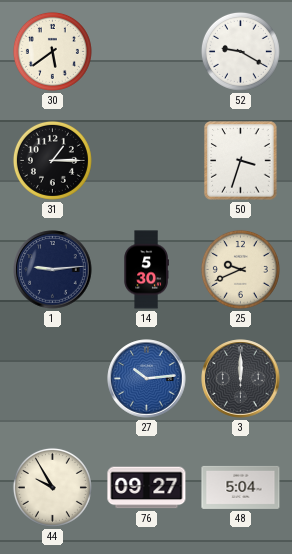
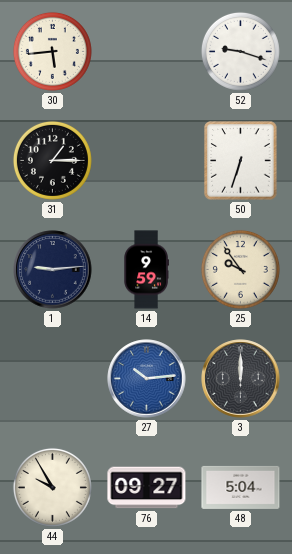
30: 5:39 -> 5:44
52: 9:20 -> 9:18
50: 3:33 -> 6:33
14: 5:30 -> 9:59
25: 9:41 -> 9:54
